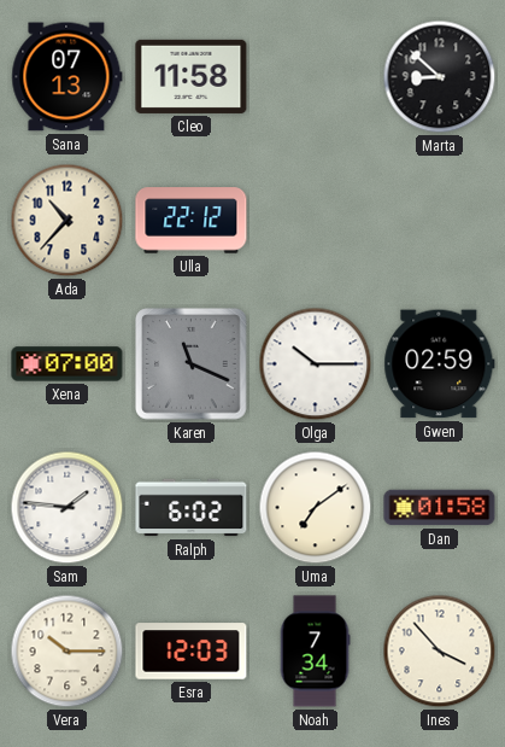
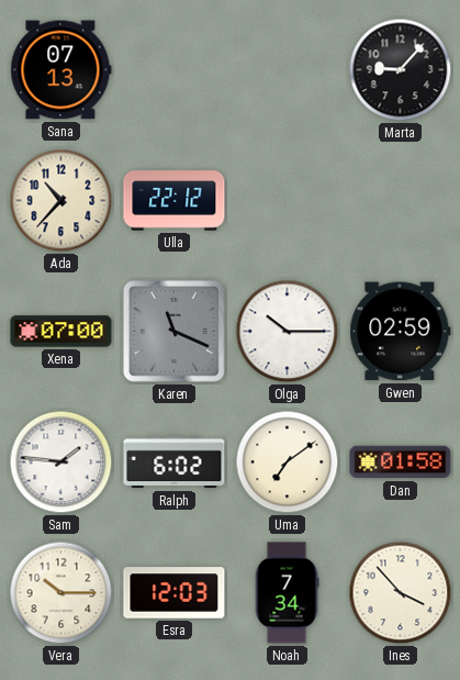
Cleo: 11:58 -> none
Marta: 8:52 -> 9:07
